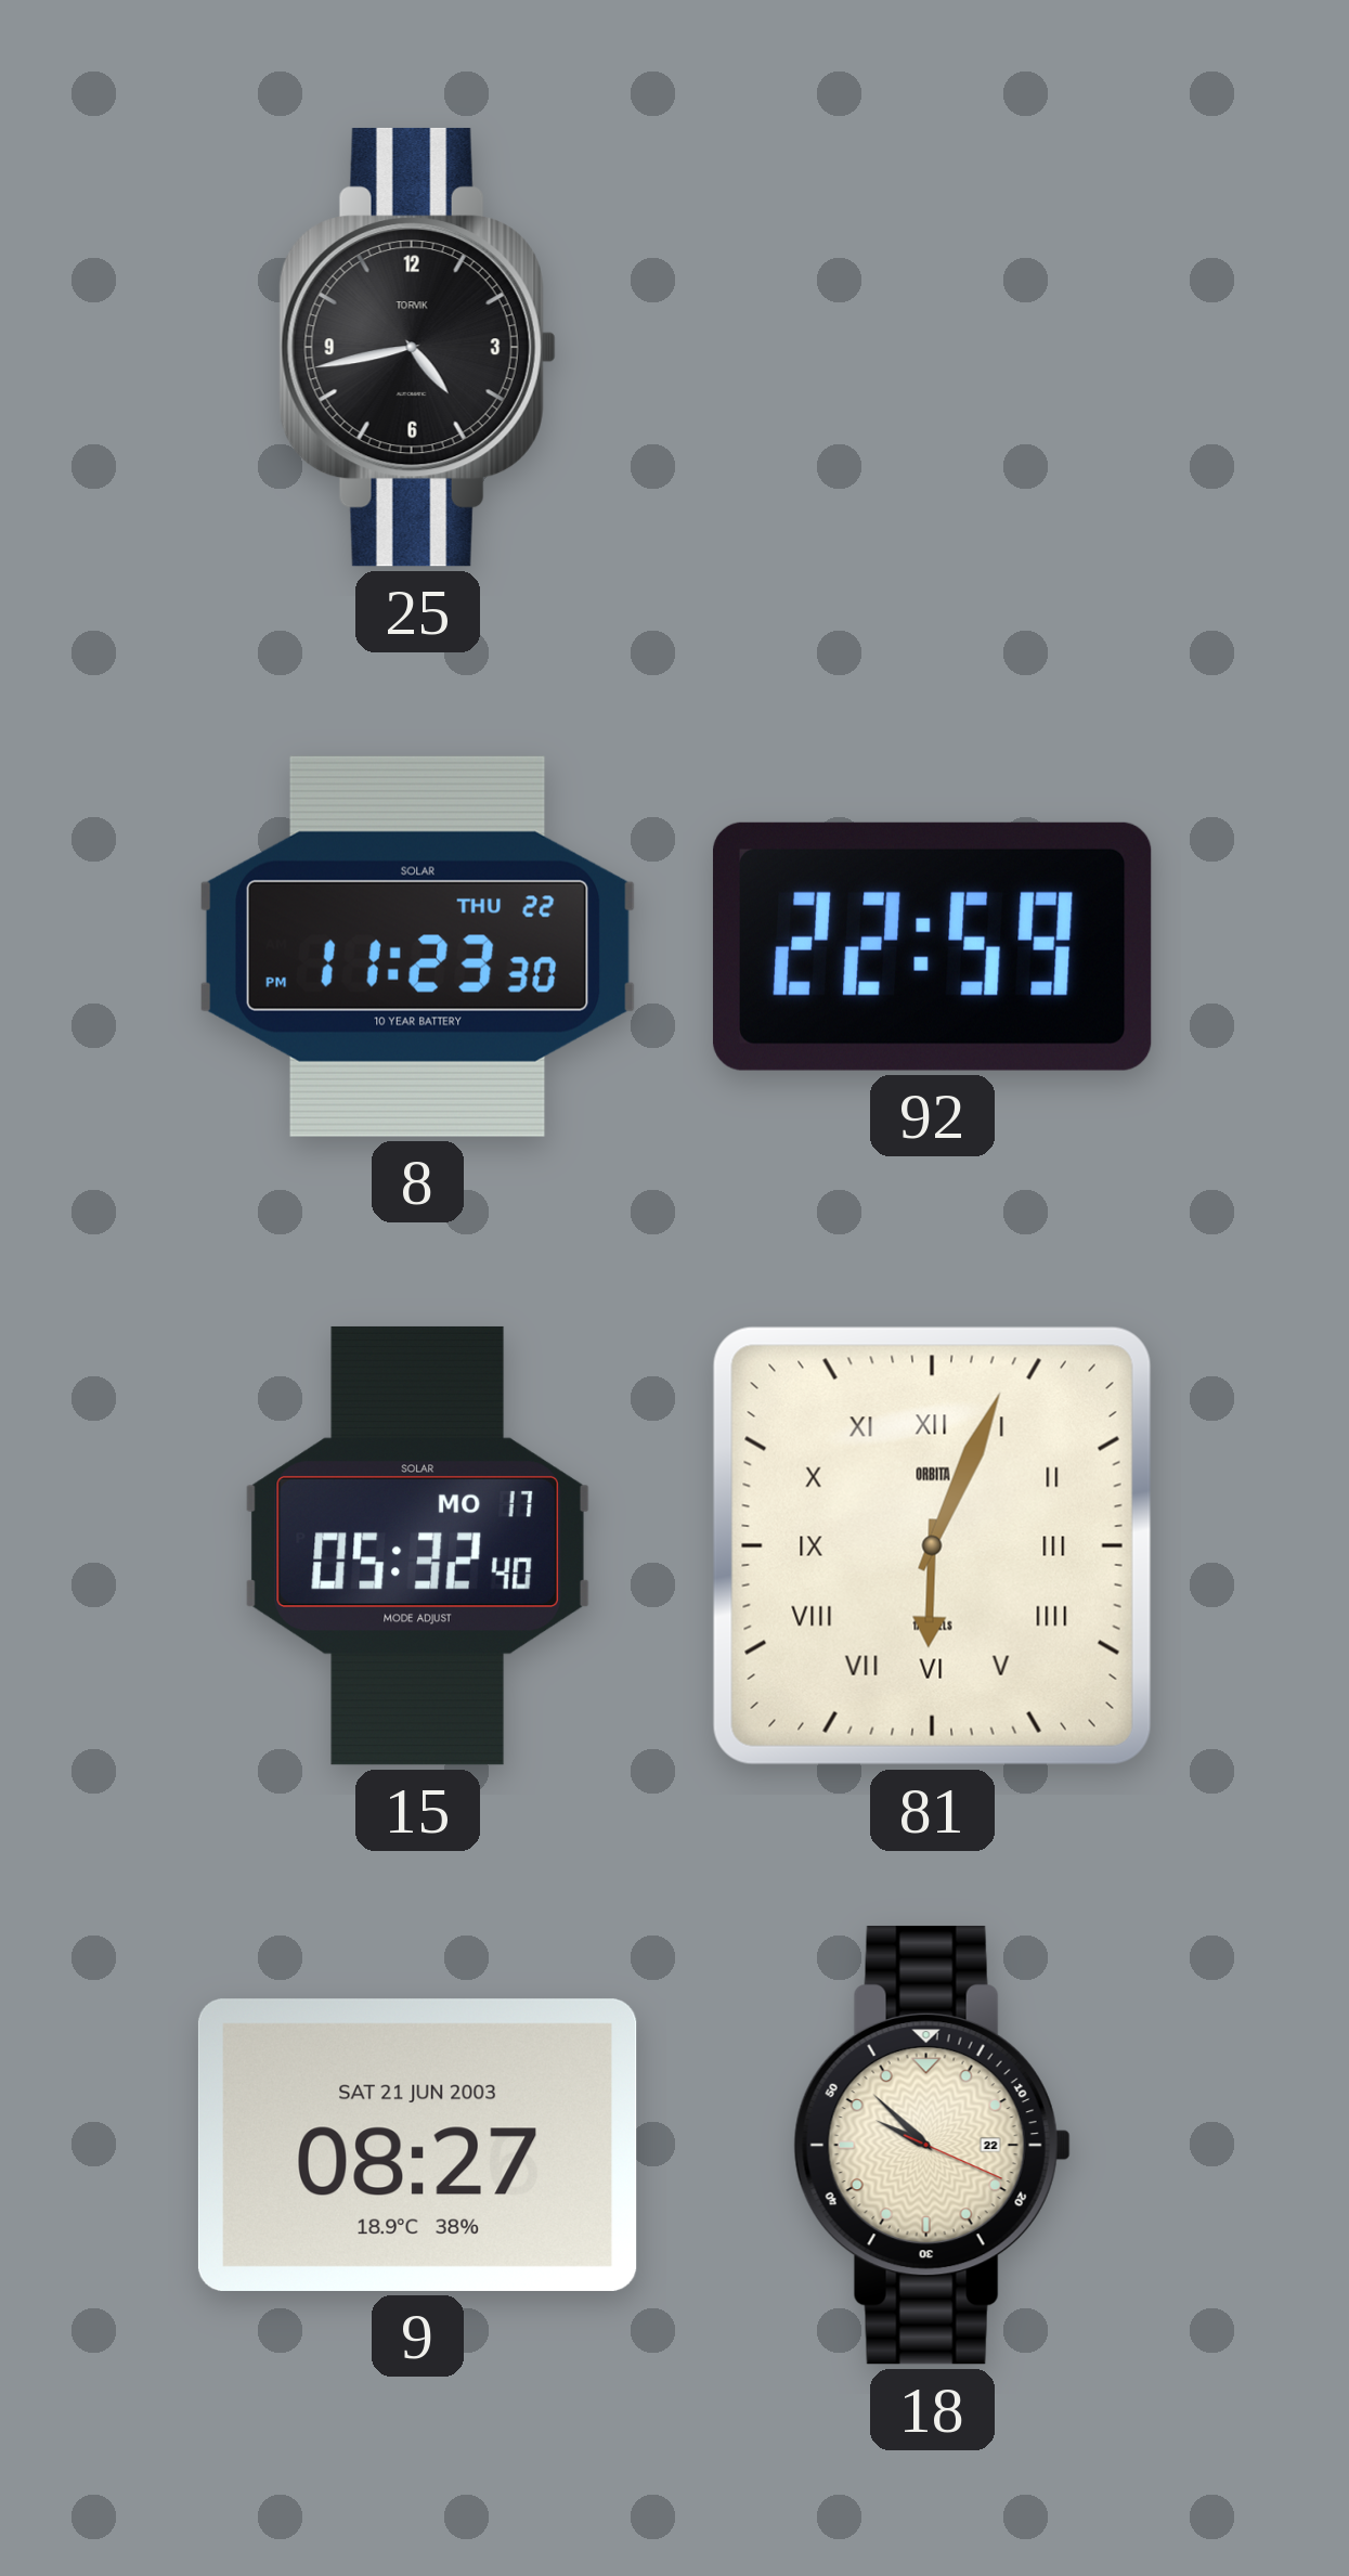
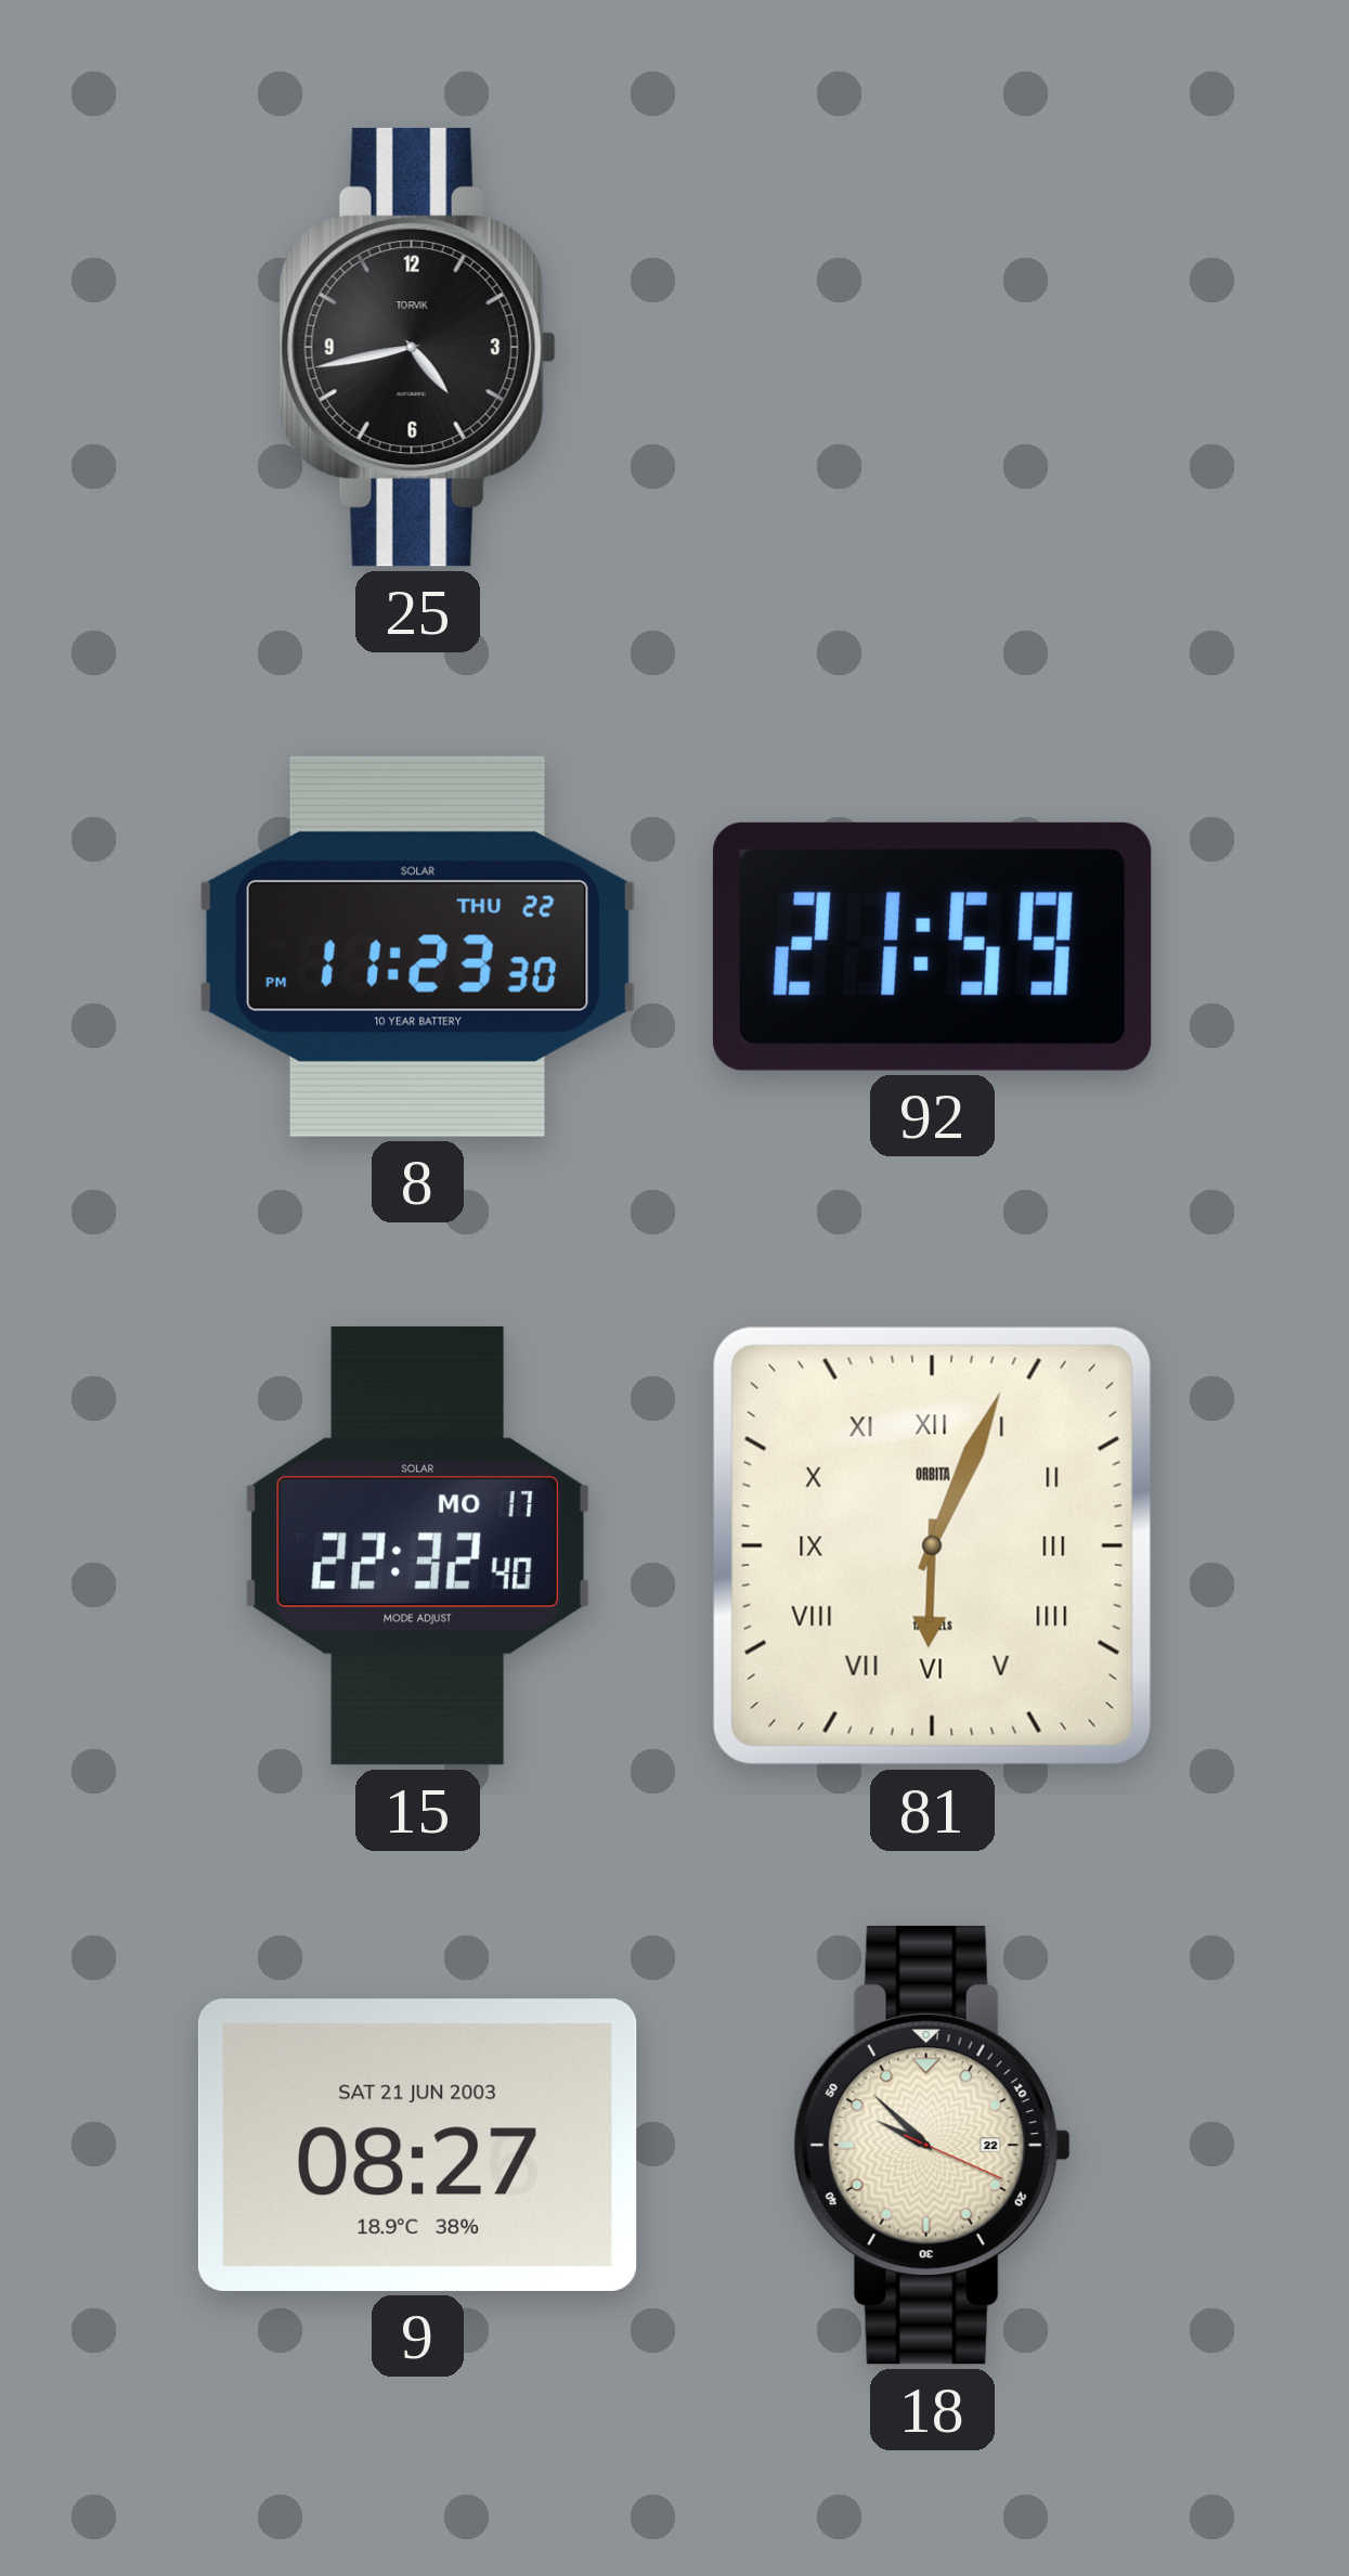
92: 22:59 -> 21:59
15: 05:32 -> 22:32
